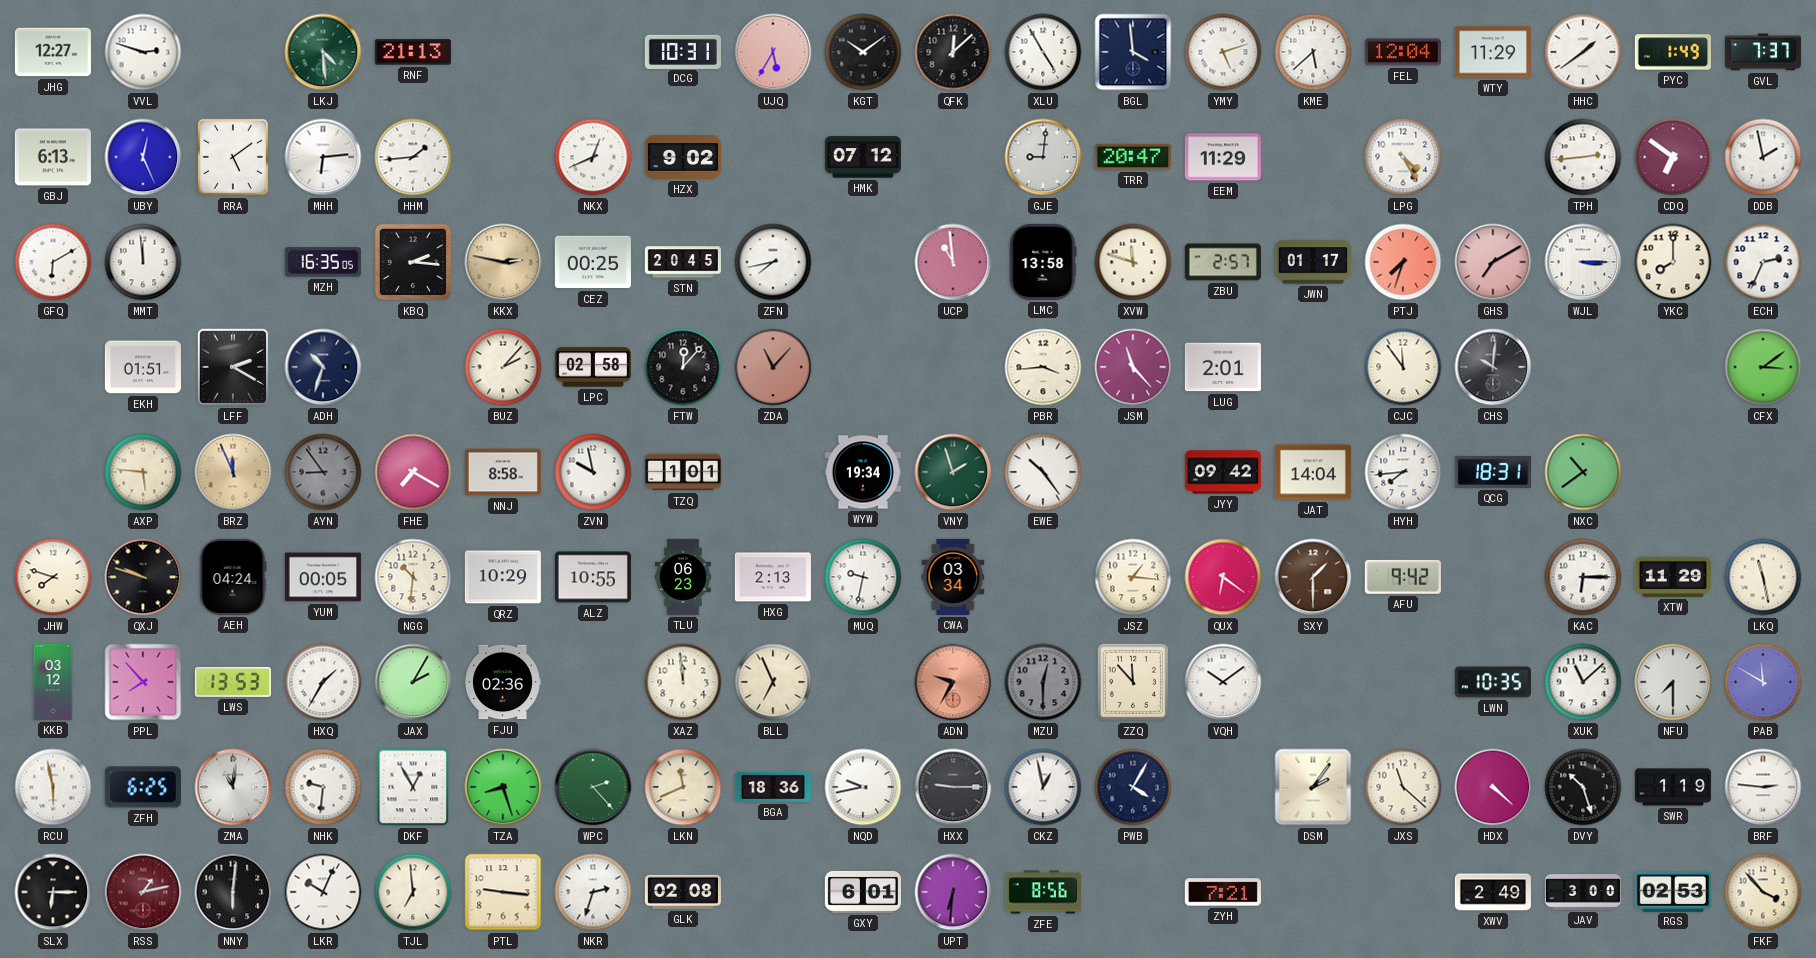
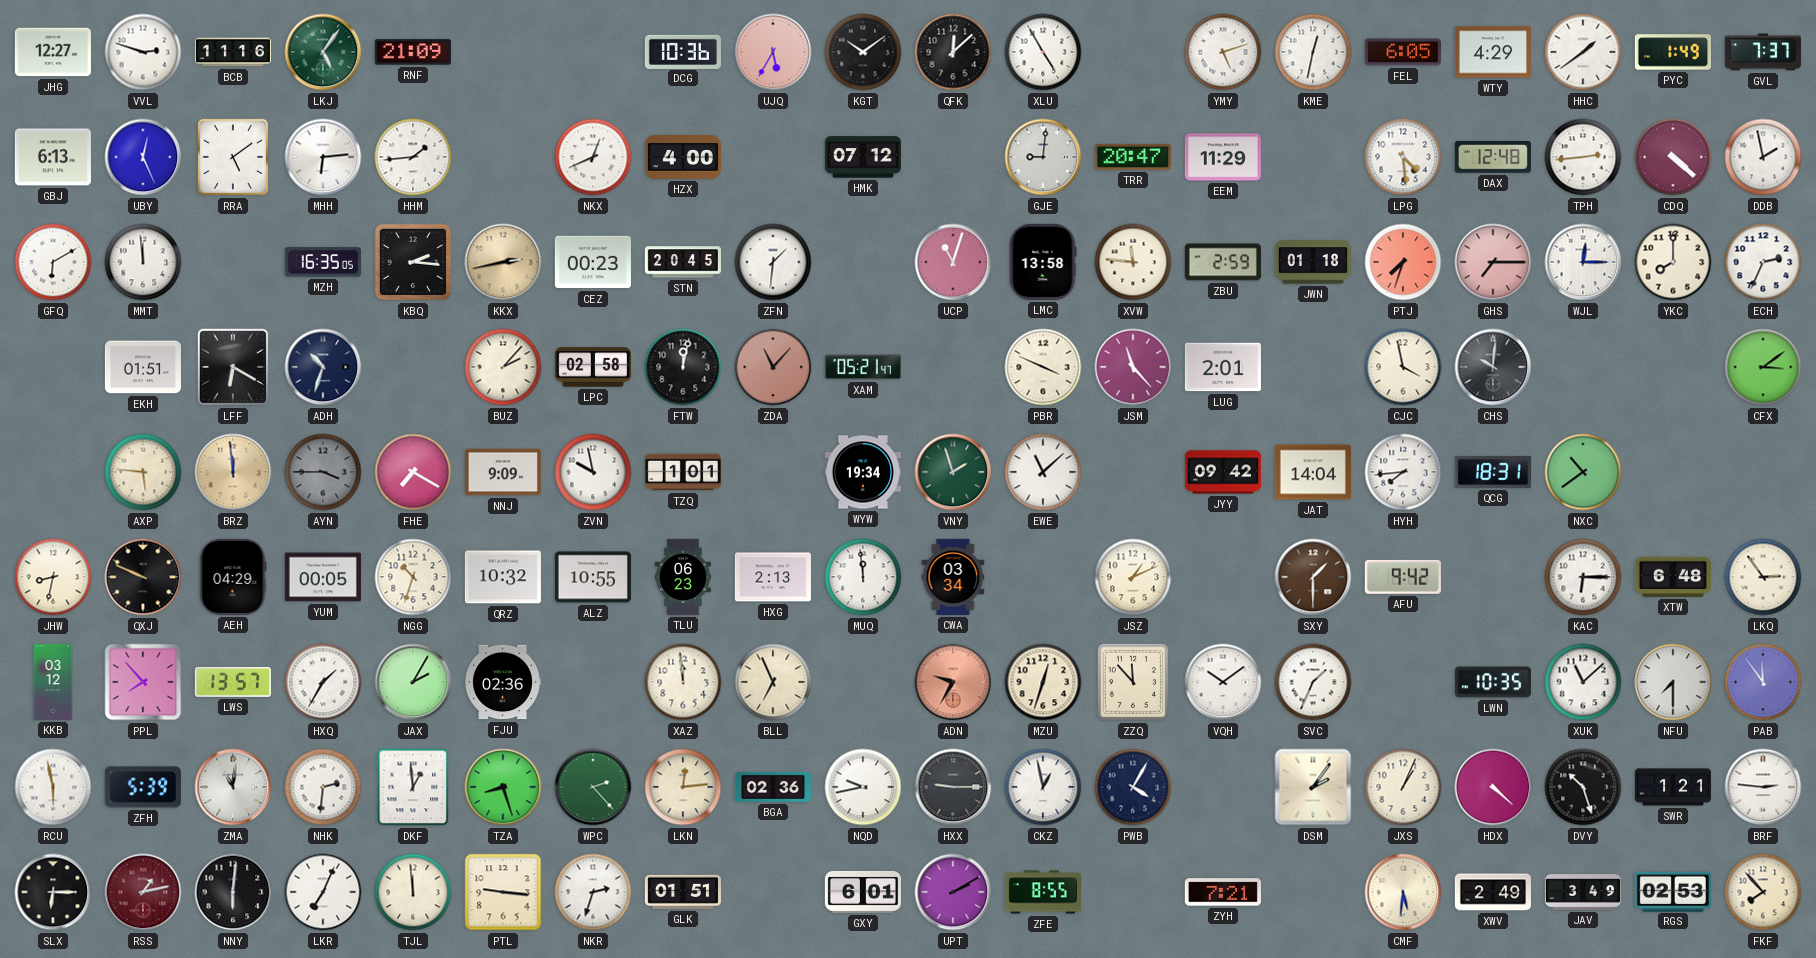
BCB: none -> 11:16
LKJ: 4:29 -> 5:06
RNF: 21:13 -> 21:09
DCG: 10:31 -> 10:36
BGL: 3:59 -> none
KME: 5:38 -> 12:32
FEL: 12:04 -> 6:05
WTY: 11:29 -> 4:29
HZX: 9:02 -> 4:00
LPG: 4:25 -> 4:29
DAX: none -> 12:48
CDQ: 6:51 -> 4:22
KKX: 2:47 -> 2:43
CEZ: 00:25 -> 00:23
ZFN: 7:43 -> 1:31
UCP: 10:59 -> 11:03
XVW: 11:48 -> 11:46
ZBU: 2:57 -> 2:59
JWN: 01:17 -> 01:18
GHS: 7:10 -> 7:15
WJL: 3:15 -> 12:15
LFF: 2:20 -> 6:20
FTW: 12:07 -> 12:02
XAM: none -> 05:21
PBR: 3:44 -> 3:49
CJC: 11:54 -> 3:58
BRZ: 11:56 -> 11:59
AYN: 8:54 -> 3:45
NNJ: 8:58 -> 9:09
EWE: 10:24 -> 11:08
JHW: 7:48 -> 8:32
QXJ: 9:48 -> 9:49
AEH: 04:24 -> 04:29
NGG: 10:31 -> 10:33
QRZ: 10:29 -> 10:32
MUQ: 9:32 -> 11:59
JSZ: 1:16 -> 1:11
QUX: 6:21 -> none
XTW: 11:29 -> 6:48
LKQ: 11:28 -> 2:54
LWS: 13:53 -> 13:57
MZU: 12:30 -> 12:33
MZU dial: grey -> cream
SVC: none -> 1:34
PAB: 11:50 -> 11:54
ZFH: 6:25 -> 5:39
NHK: 9:31 -> 2:31
DKF: 12:55 -> 12:59
LKN: 11:41 -> 12:14
BGA: 18:36 -> 02:36
JXS: 11:22 -> 1:04
SWR: 1:19 -> 1:21
LKR: 10:04 -> 7:04
TJL: 6:59 -> 11:59
GLK: 02:08 -> 01:51
UPT: 6:31 -> 2:10
ZFE: 8:56 -> 8:55
CMF: none -> 5:31
JAV: 3:00 -> 3:49
FKF: 3:53 -> 7:53
